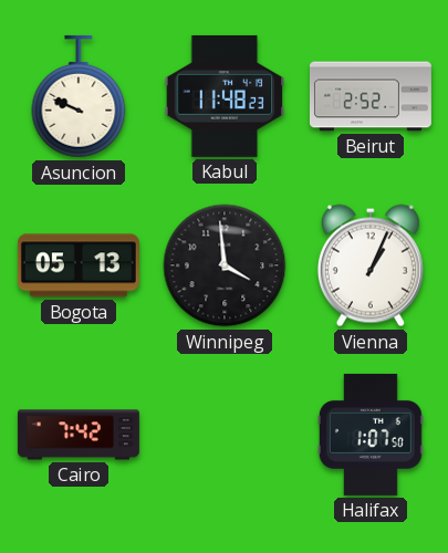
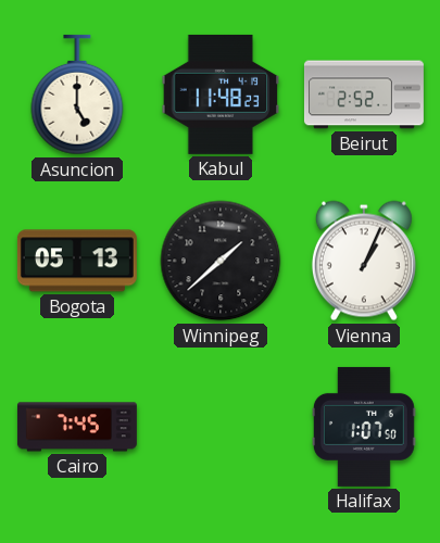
Asuncion: 9:49 -> 5:00
Winnipeg: 3:59 -> 1:38
Cairo: 7:42 -> 7:45
